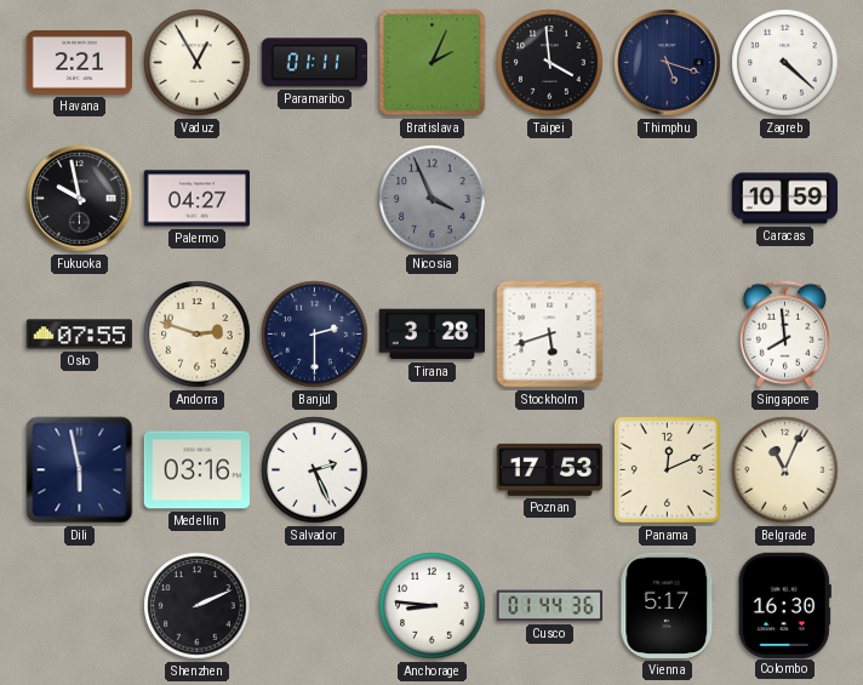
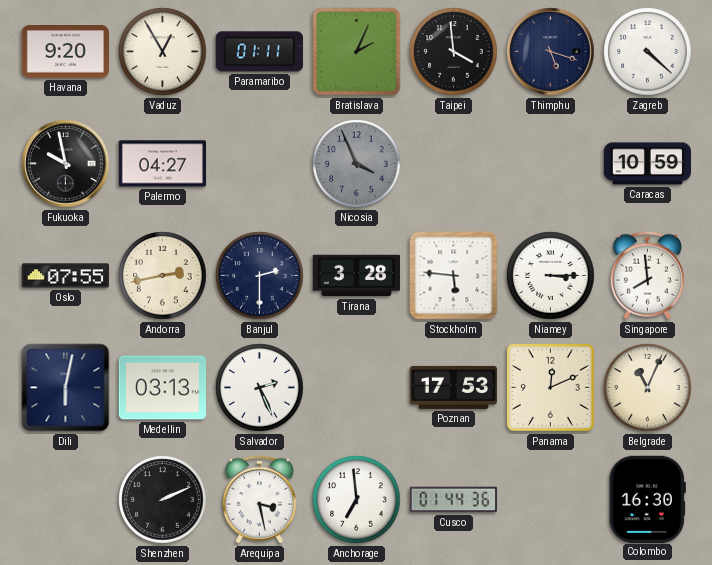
Havana: 2:21 -> 9:20
Andorra: 2:48 -> 2:43
Stockholm: 5:42 -> 5:46
Niamey: none -> 3:15
Dili: 5:58 -> 6:02
Medellin: 03:16 -> 03:13
Arequipa: none -> 3:28
Anchorage: 8:46 -> 6:59
Vienna: 5:17 -> none
